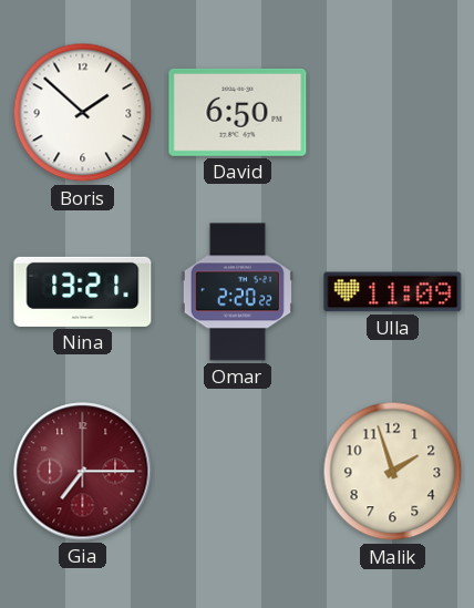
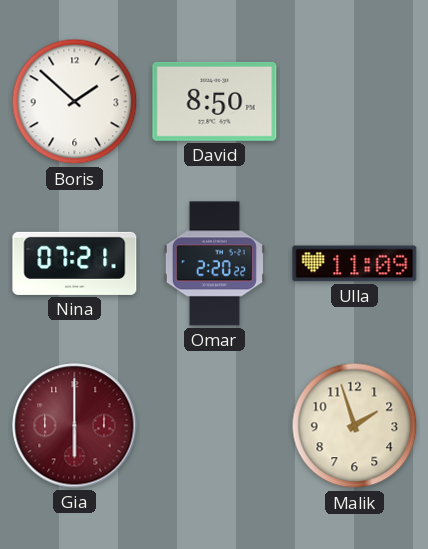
David: 6:50 -> 8:50
Nina: 13:21 -> 07:21
Gia: 7:15 -> 6:00
